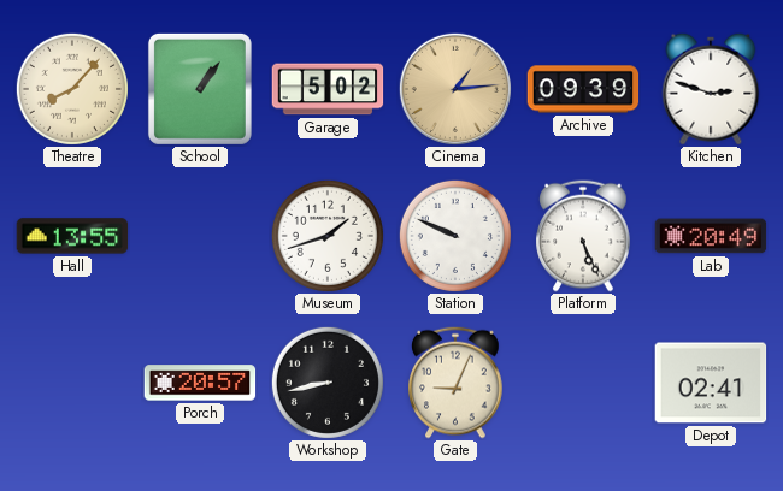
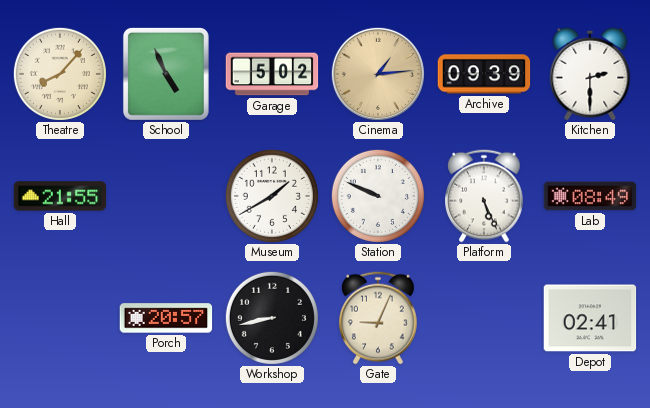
School: 1:06 -> 4:56
Kitchen: 2:48 -> 2:30
Hall: 13:55 -> 21:55
Museum: 1:42 -> 1:40
Lab: 20:49 -> 08:49
